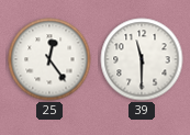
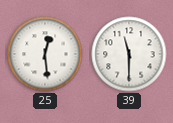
25: 12:24 -> 12:29
